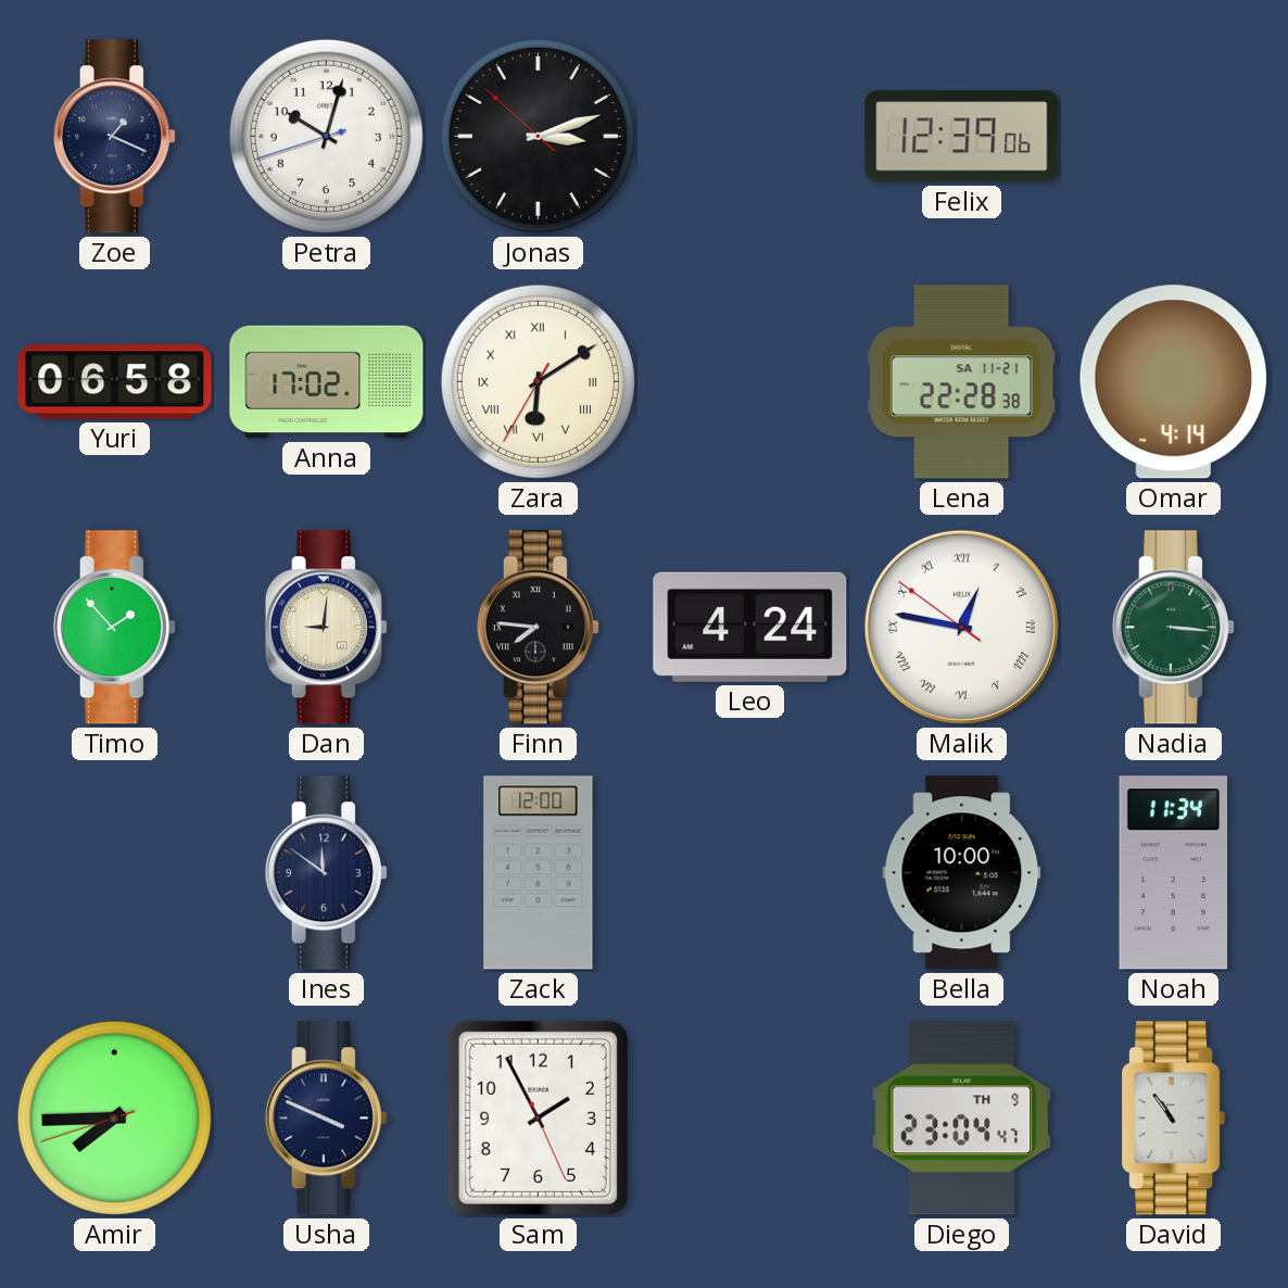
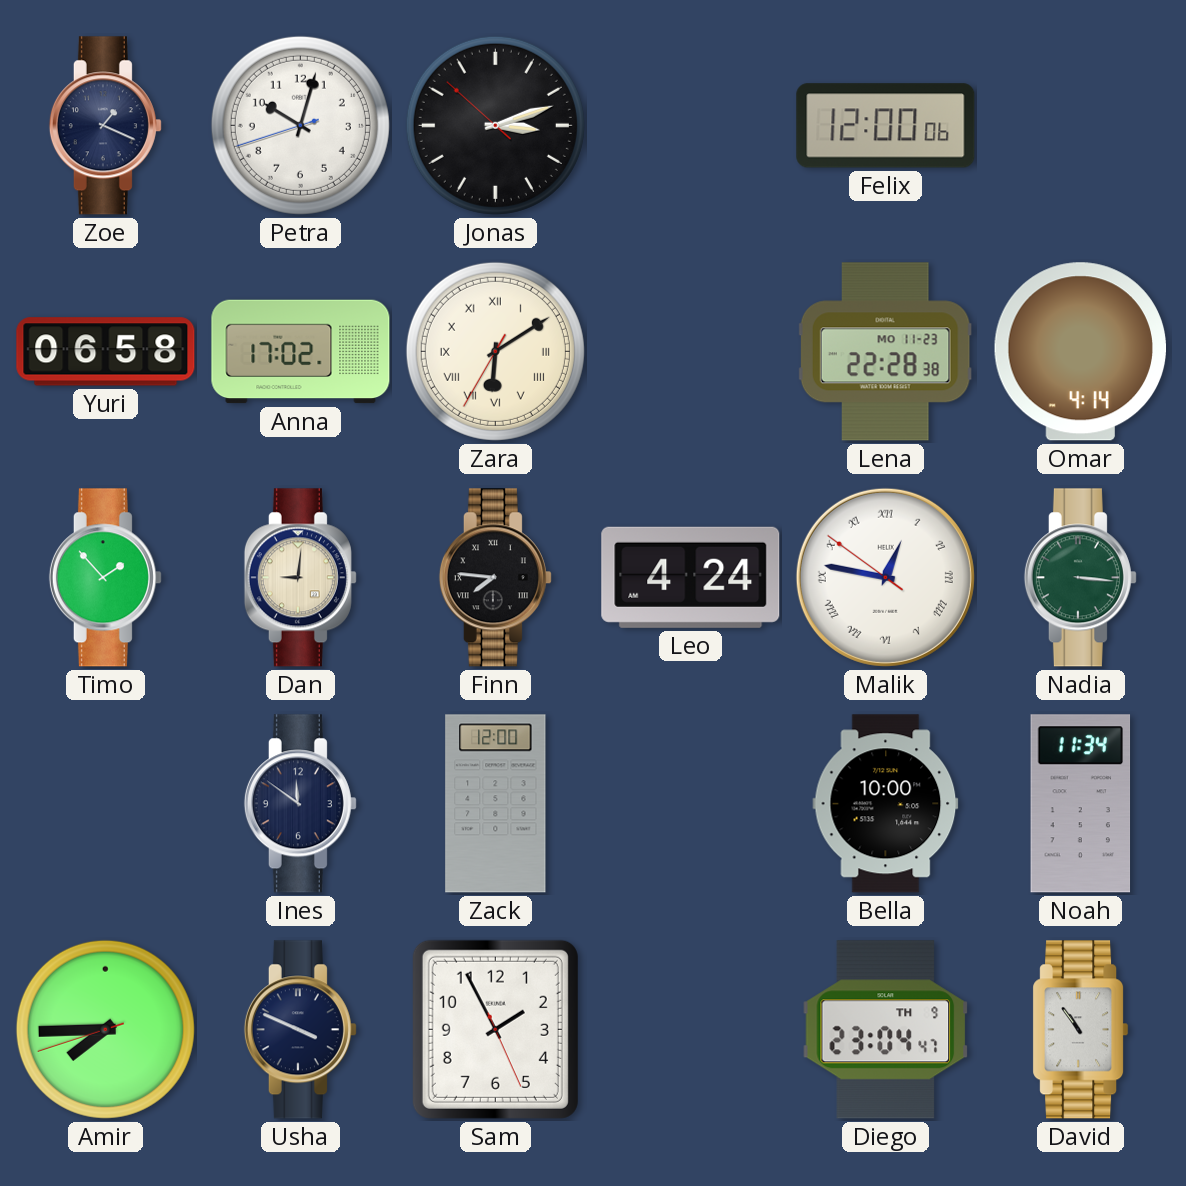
Felix: 12:39 -> 12:00
Lena date: SA 11-21 -> MO 11-23
